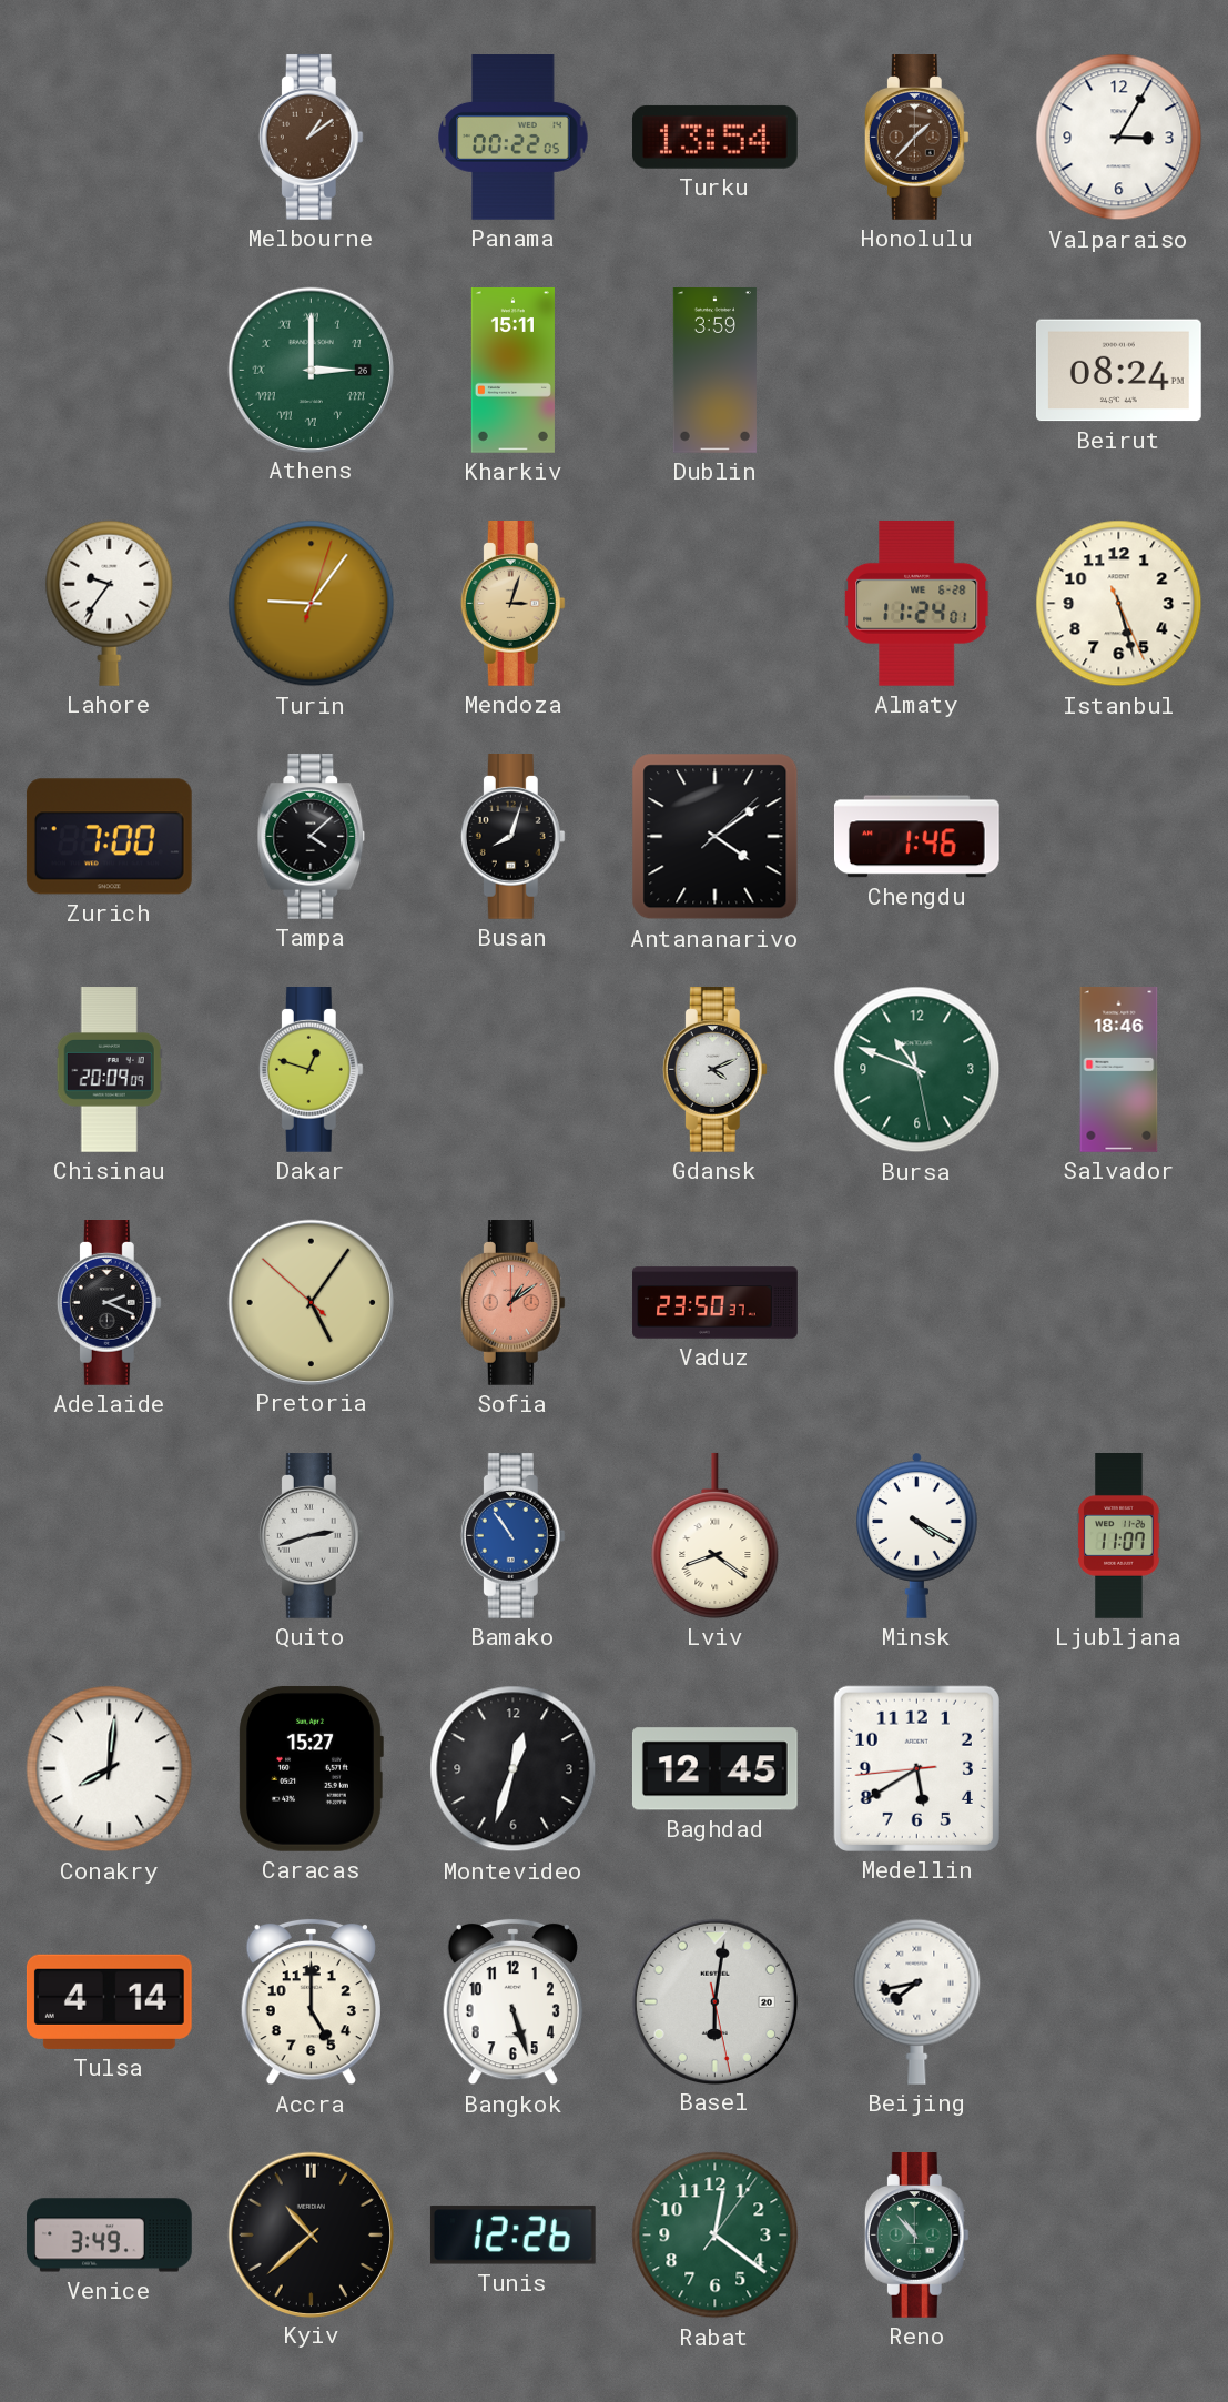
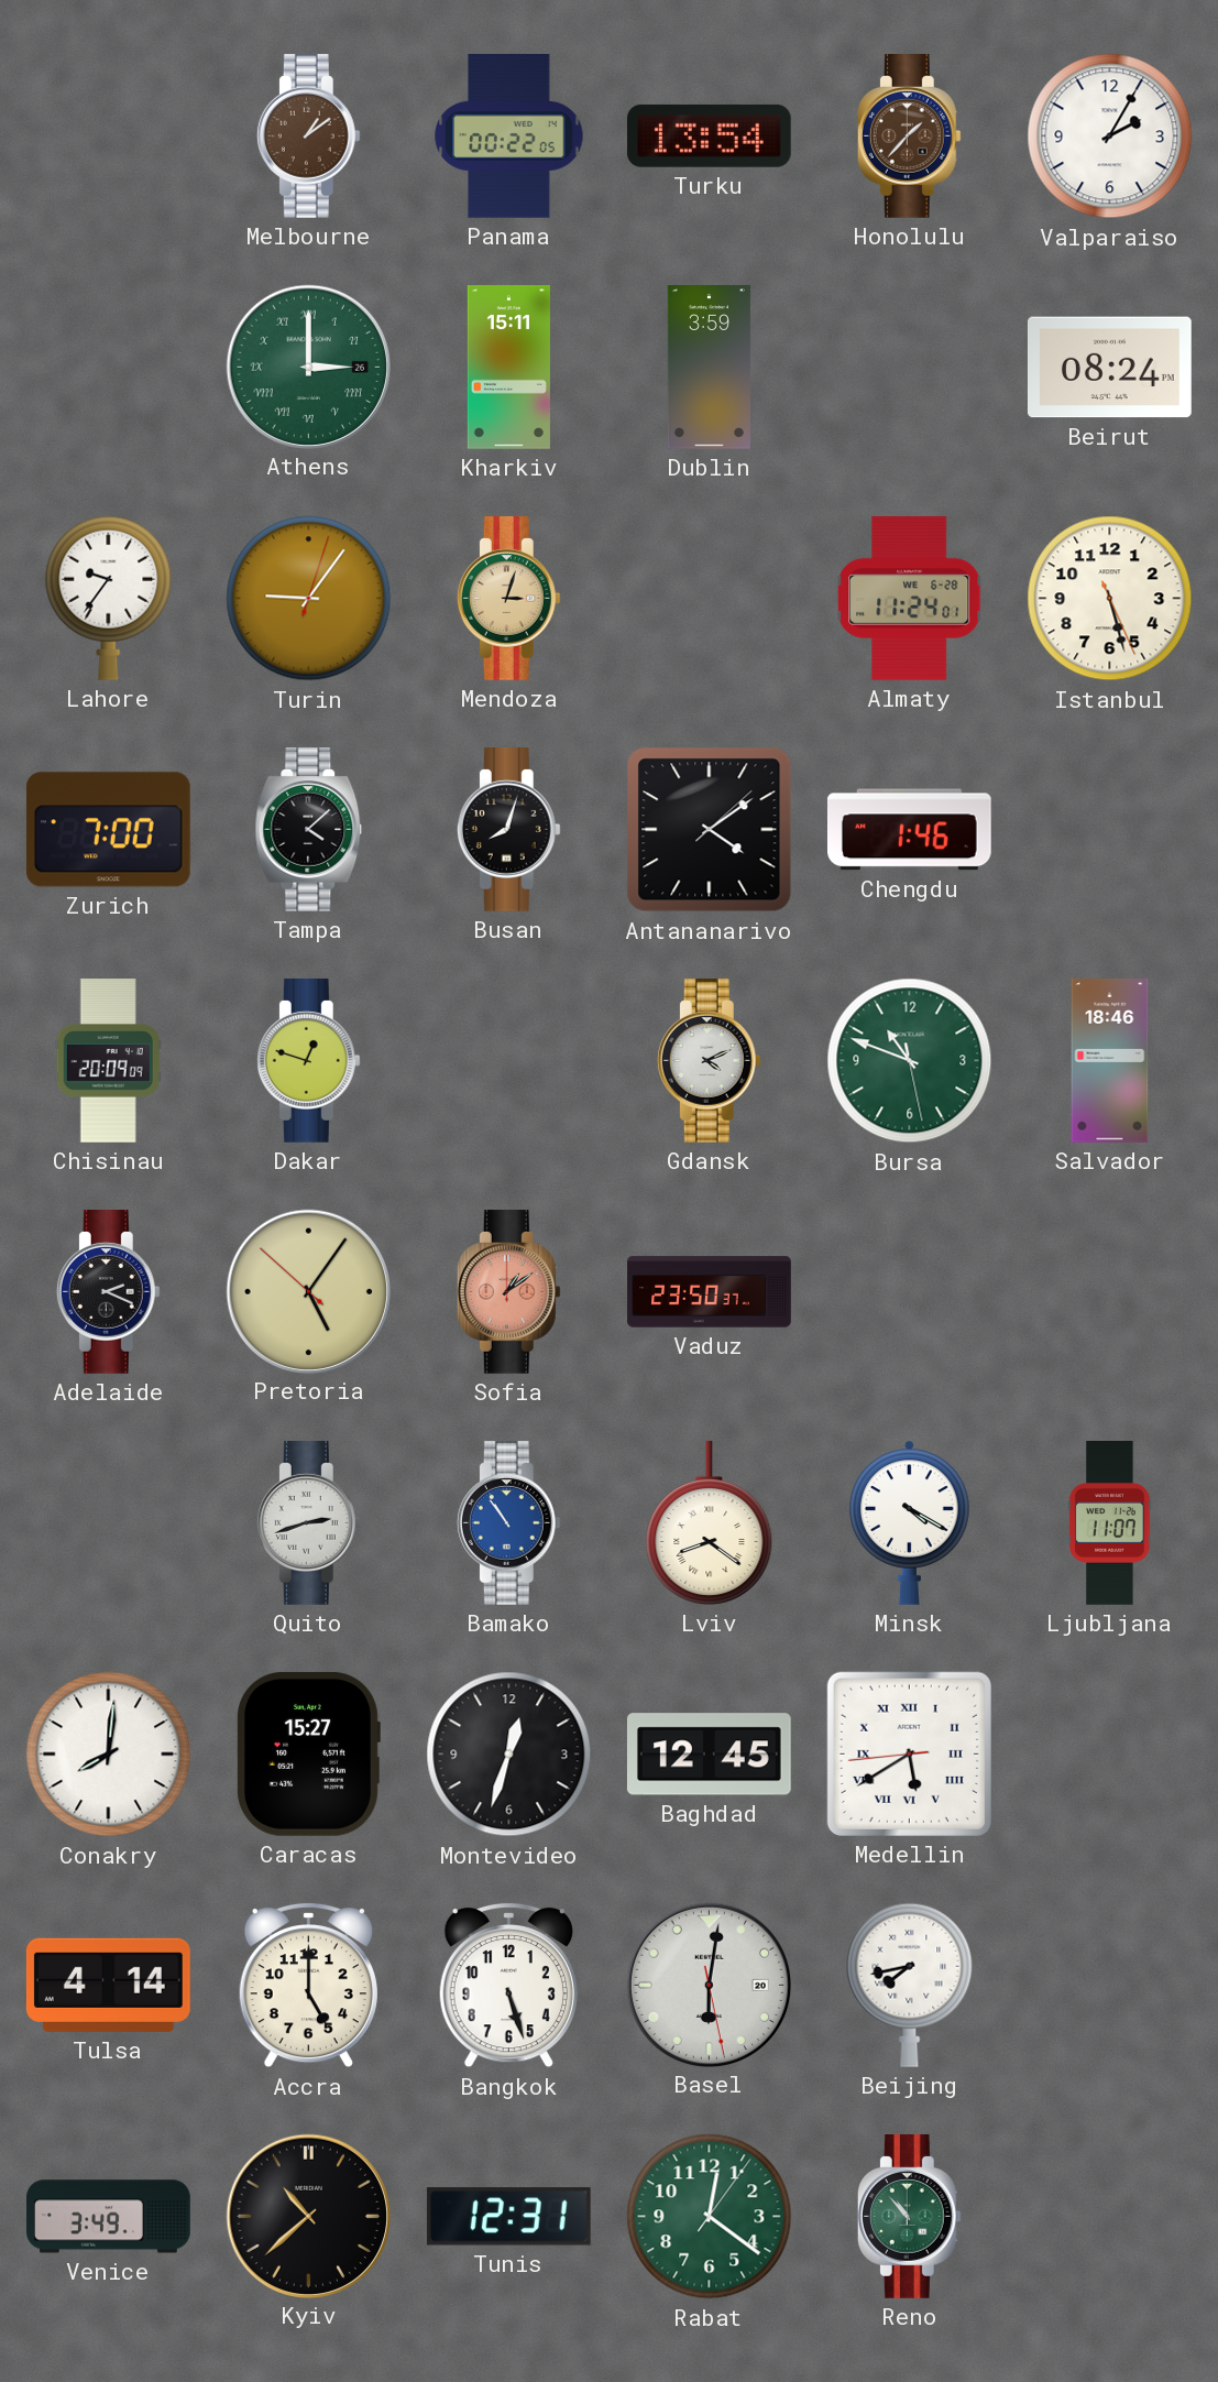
Valparaiso: 3:05 -> 2:05
Medellin numerals: Arabic -> Roman
Tunis: 12:26 -> 12:31
